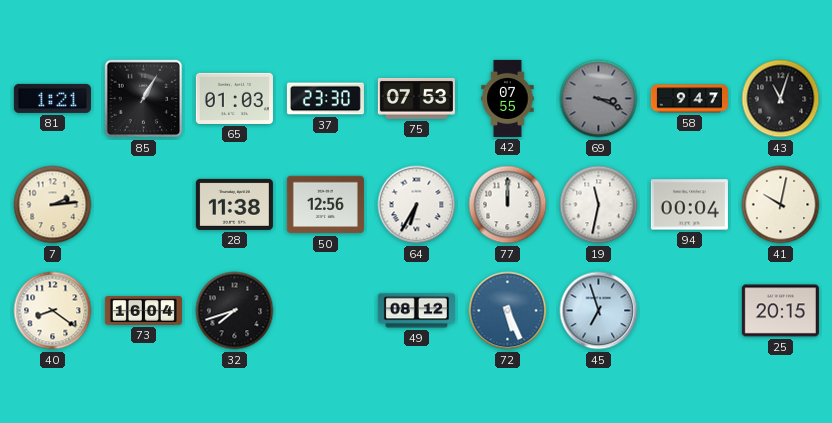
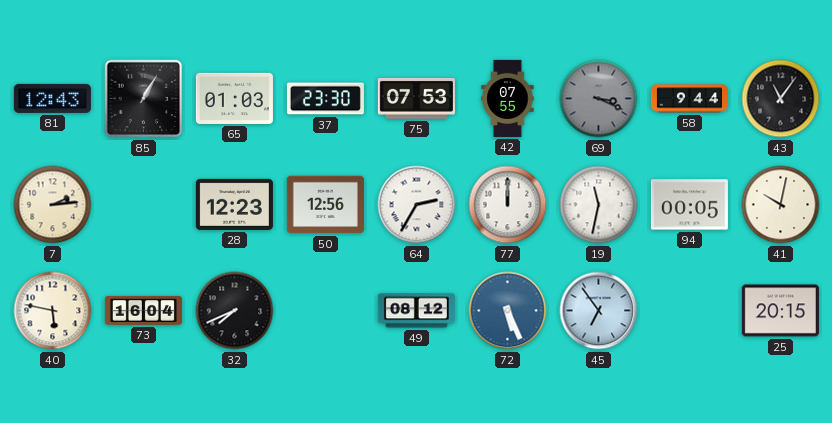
81: 1:21 -> 12:43
58: 9:47 -> 9:44
43: 11:03 -> 11:06
28: 11:38 -> 12:23
64: 6:35 -> 2:35
94: 00:04 -> 00:05
40: 8:21 -> 5:47
32: 7:42 -> 7:41
45: 6:57 -> 6:54
